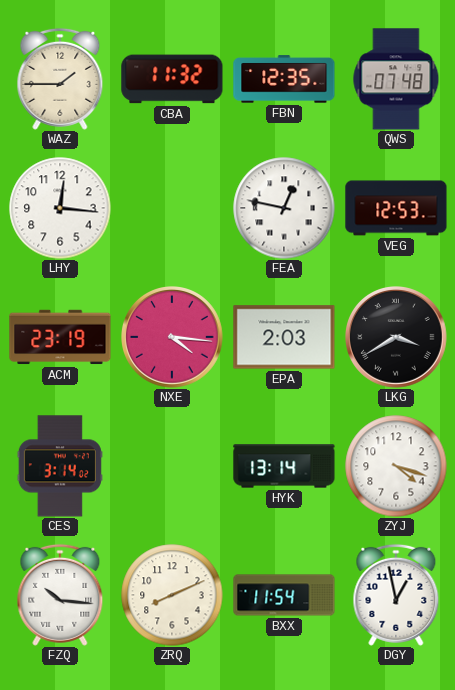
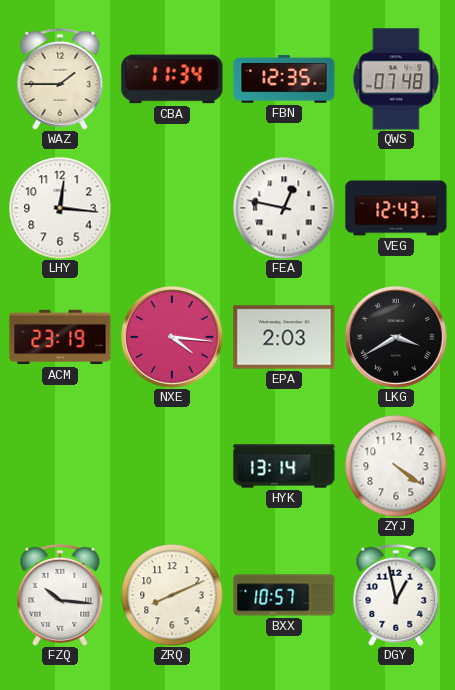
CBA: 11:32 -> 11:34
VEG: 12:53 -> 12:43
CES: 3:14 -> none
ZYJ: 4:18 -> 4:21
BXX: 11:54 -> 10:57
